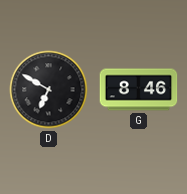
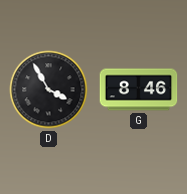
D: 6:50 -> 3:55
